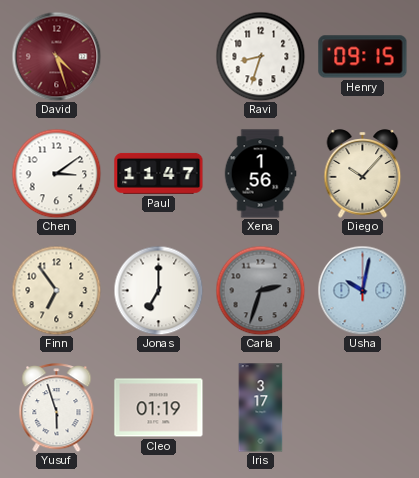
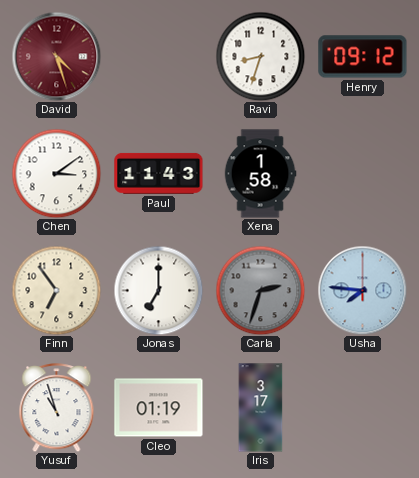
Henry: 09:15 -> 09:12
Paul: 11:47 -> 11:43
Xena: 1:56 -> 1:58
Diego: 10:07 -> none
Usha: 10:02 -> 7:46
Yusuf: 5:57 -> 10:57
